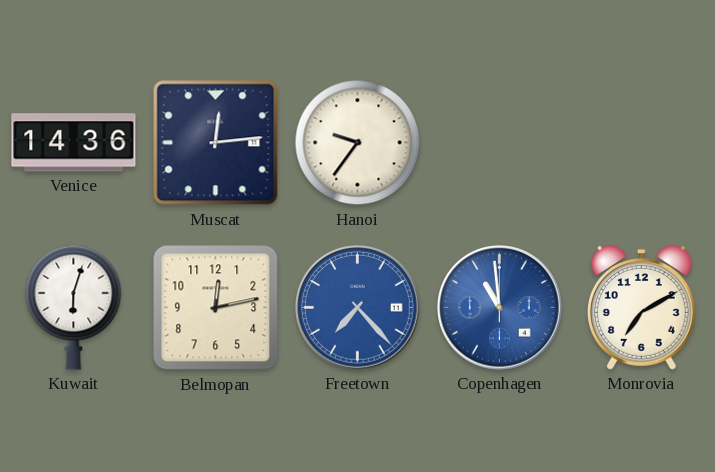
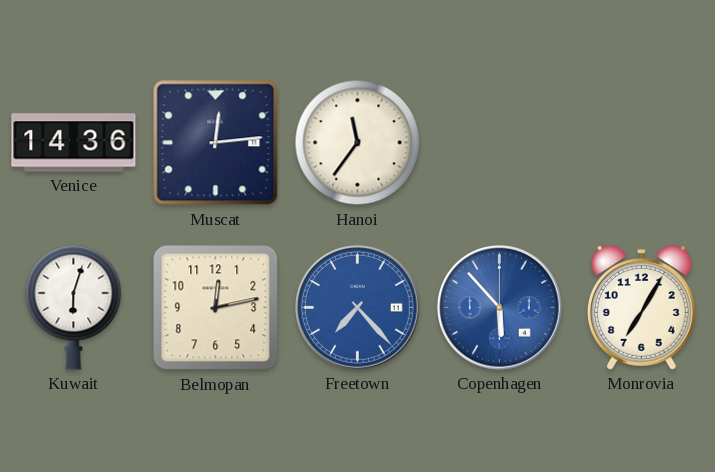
Hanoi: 9:36 -> 11:36
Copenhagen: 10:59 -> 5:53
Monrovia: 7:10 -> 7:05
